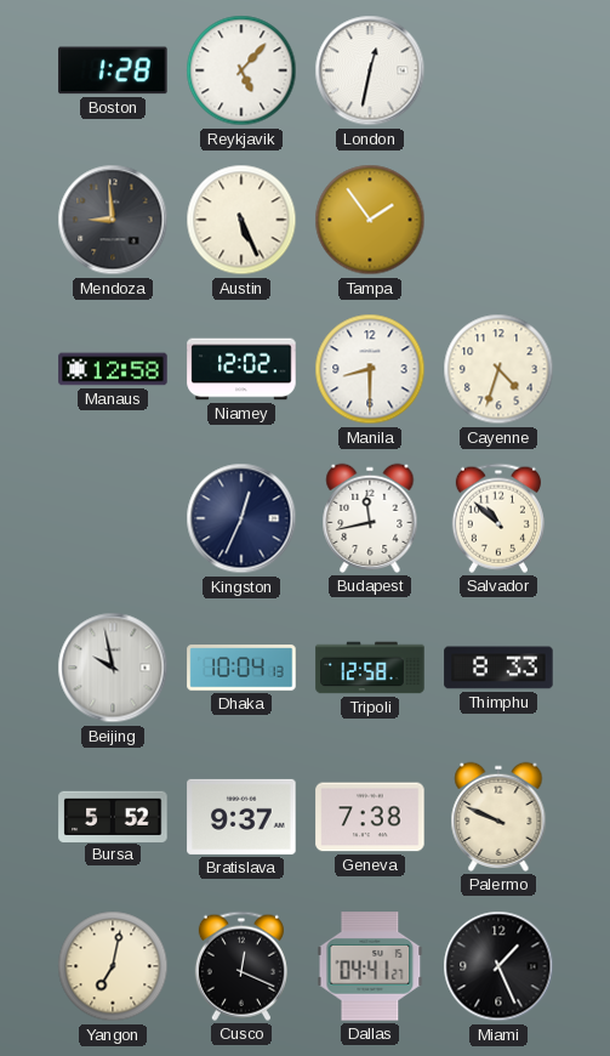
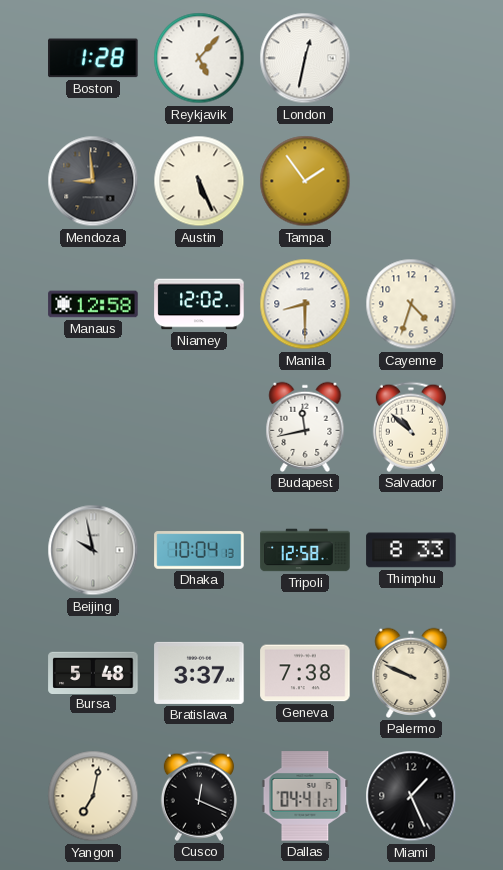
Kingston: 12:34 -> none
Bursa: 5:52 -> 5:48
Bratislava: 9:37 -> 3:37
